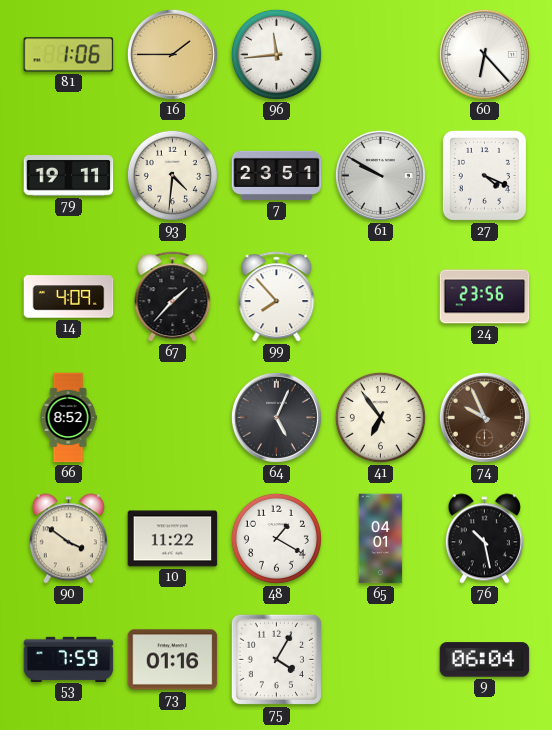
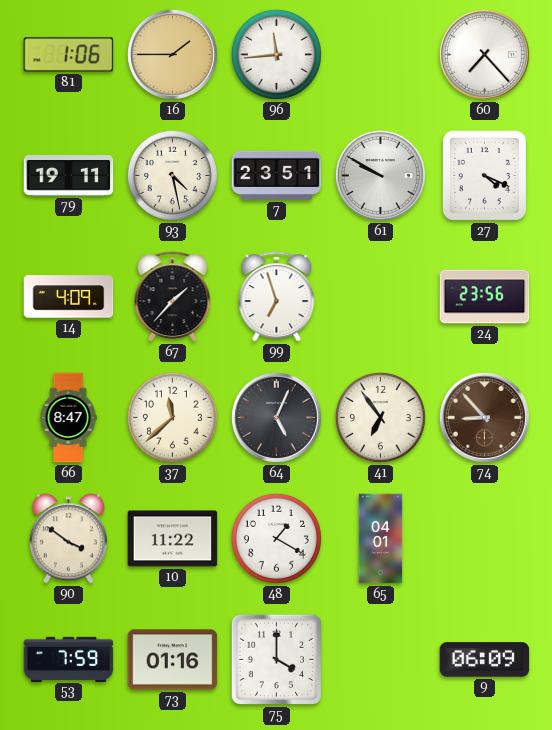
60: 6:23 -> 7:23
93: 4:31 -> 4:28
99: 7:53 -> 6:57
66: 8:52 -> 8:47
37: none -> 11:38
74: 9:56 -> 8:53
76: 10:28 -> none
75: 4:05 -> 4:00
9: 06:04 -> 06:09
